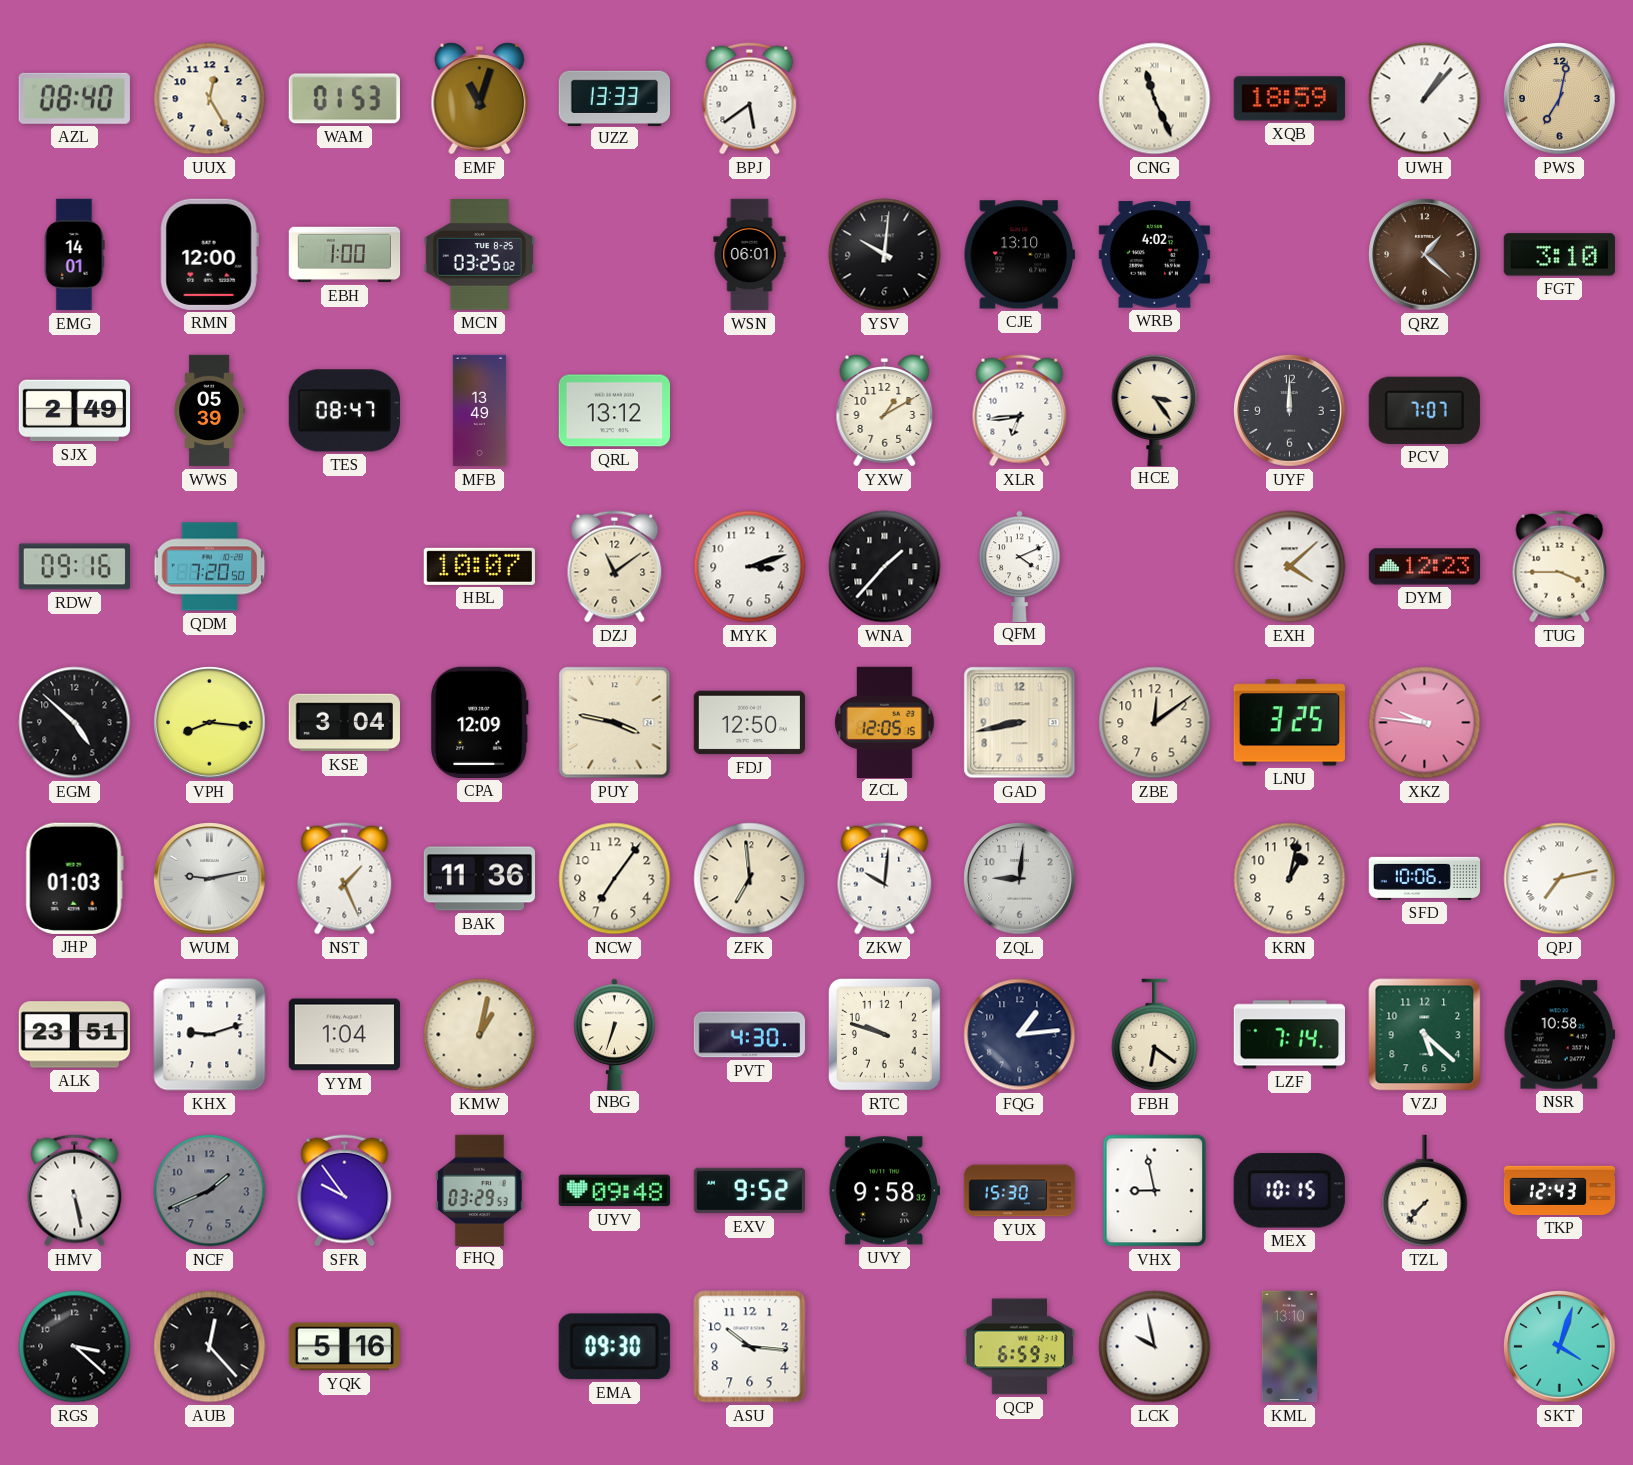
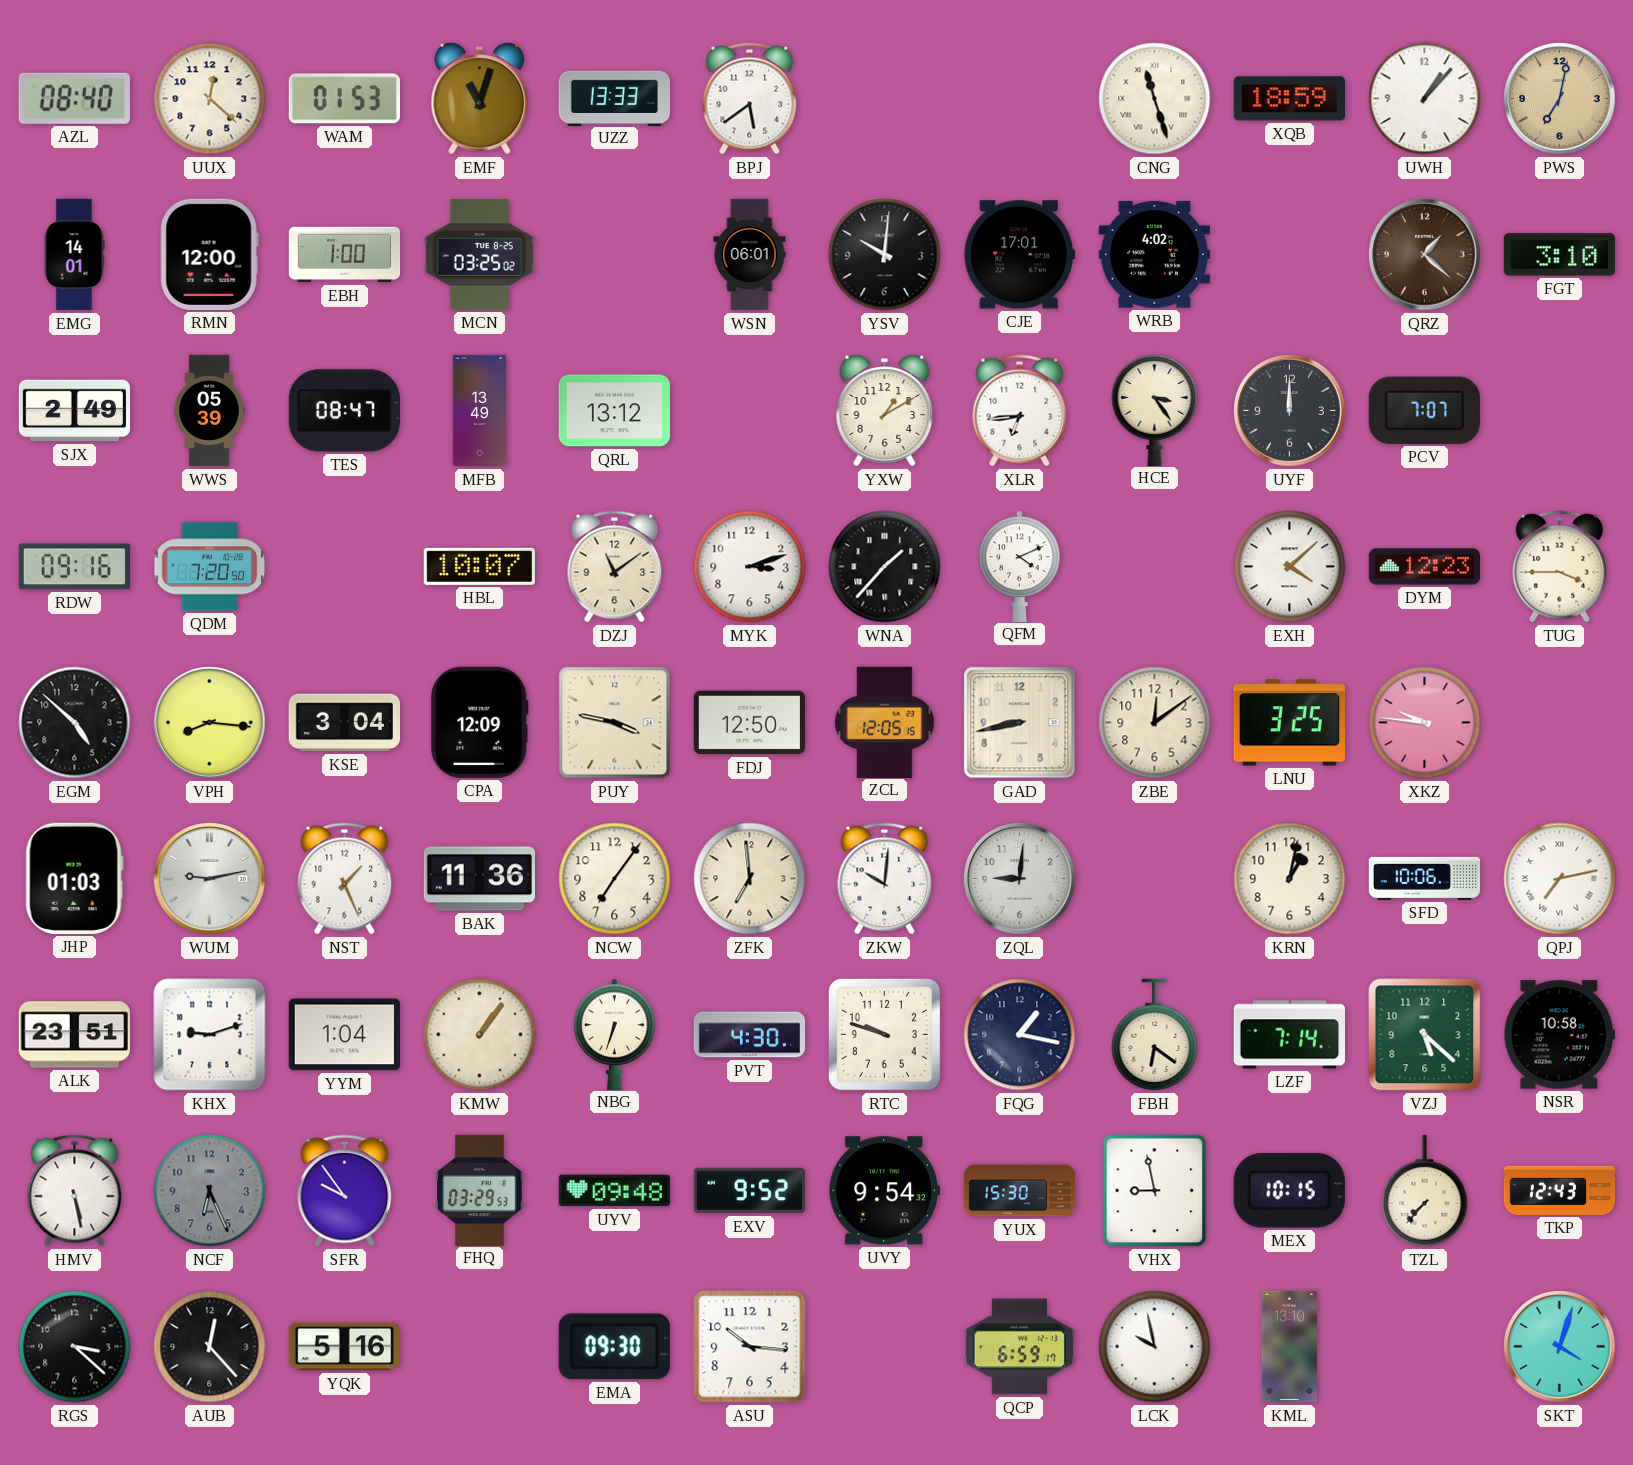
UUX: 12:25 -> 12:22
CNG: 11:26 -> 11:27
CJE: 13:10 -> 17:01
KMW: 1:02 -> 1:06
FQG: 1:14 -> 1:17
NCF: 1:41 -> 6:26
UVY: 9:58 -> 9:54
QCP: 6:59:34 -> 6:59:17
